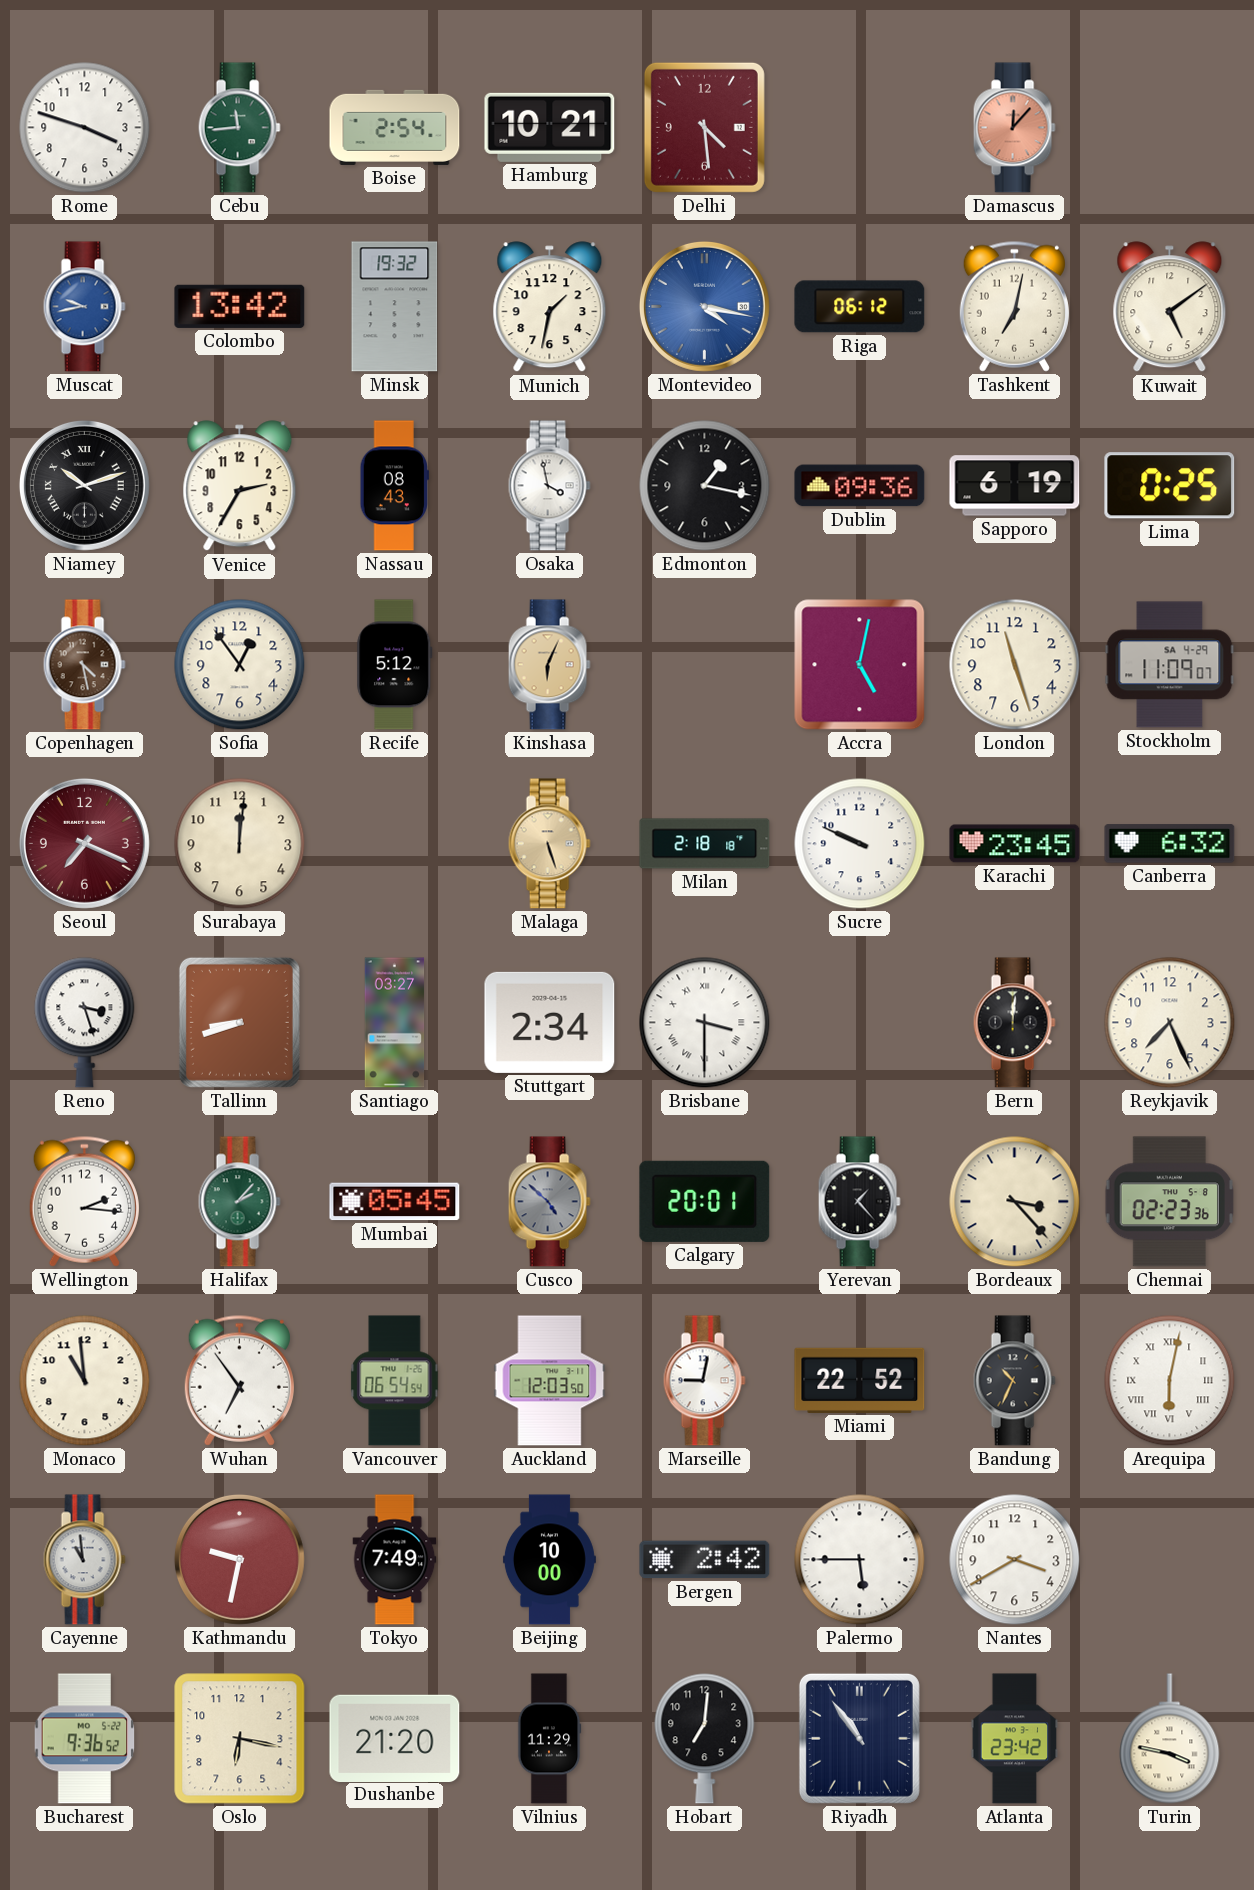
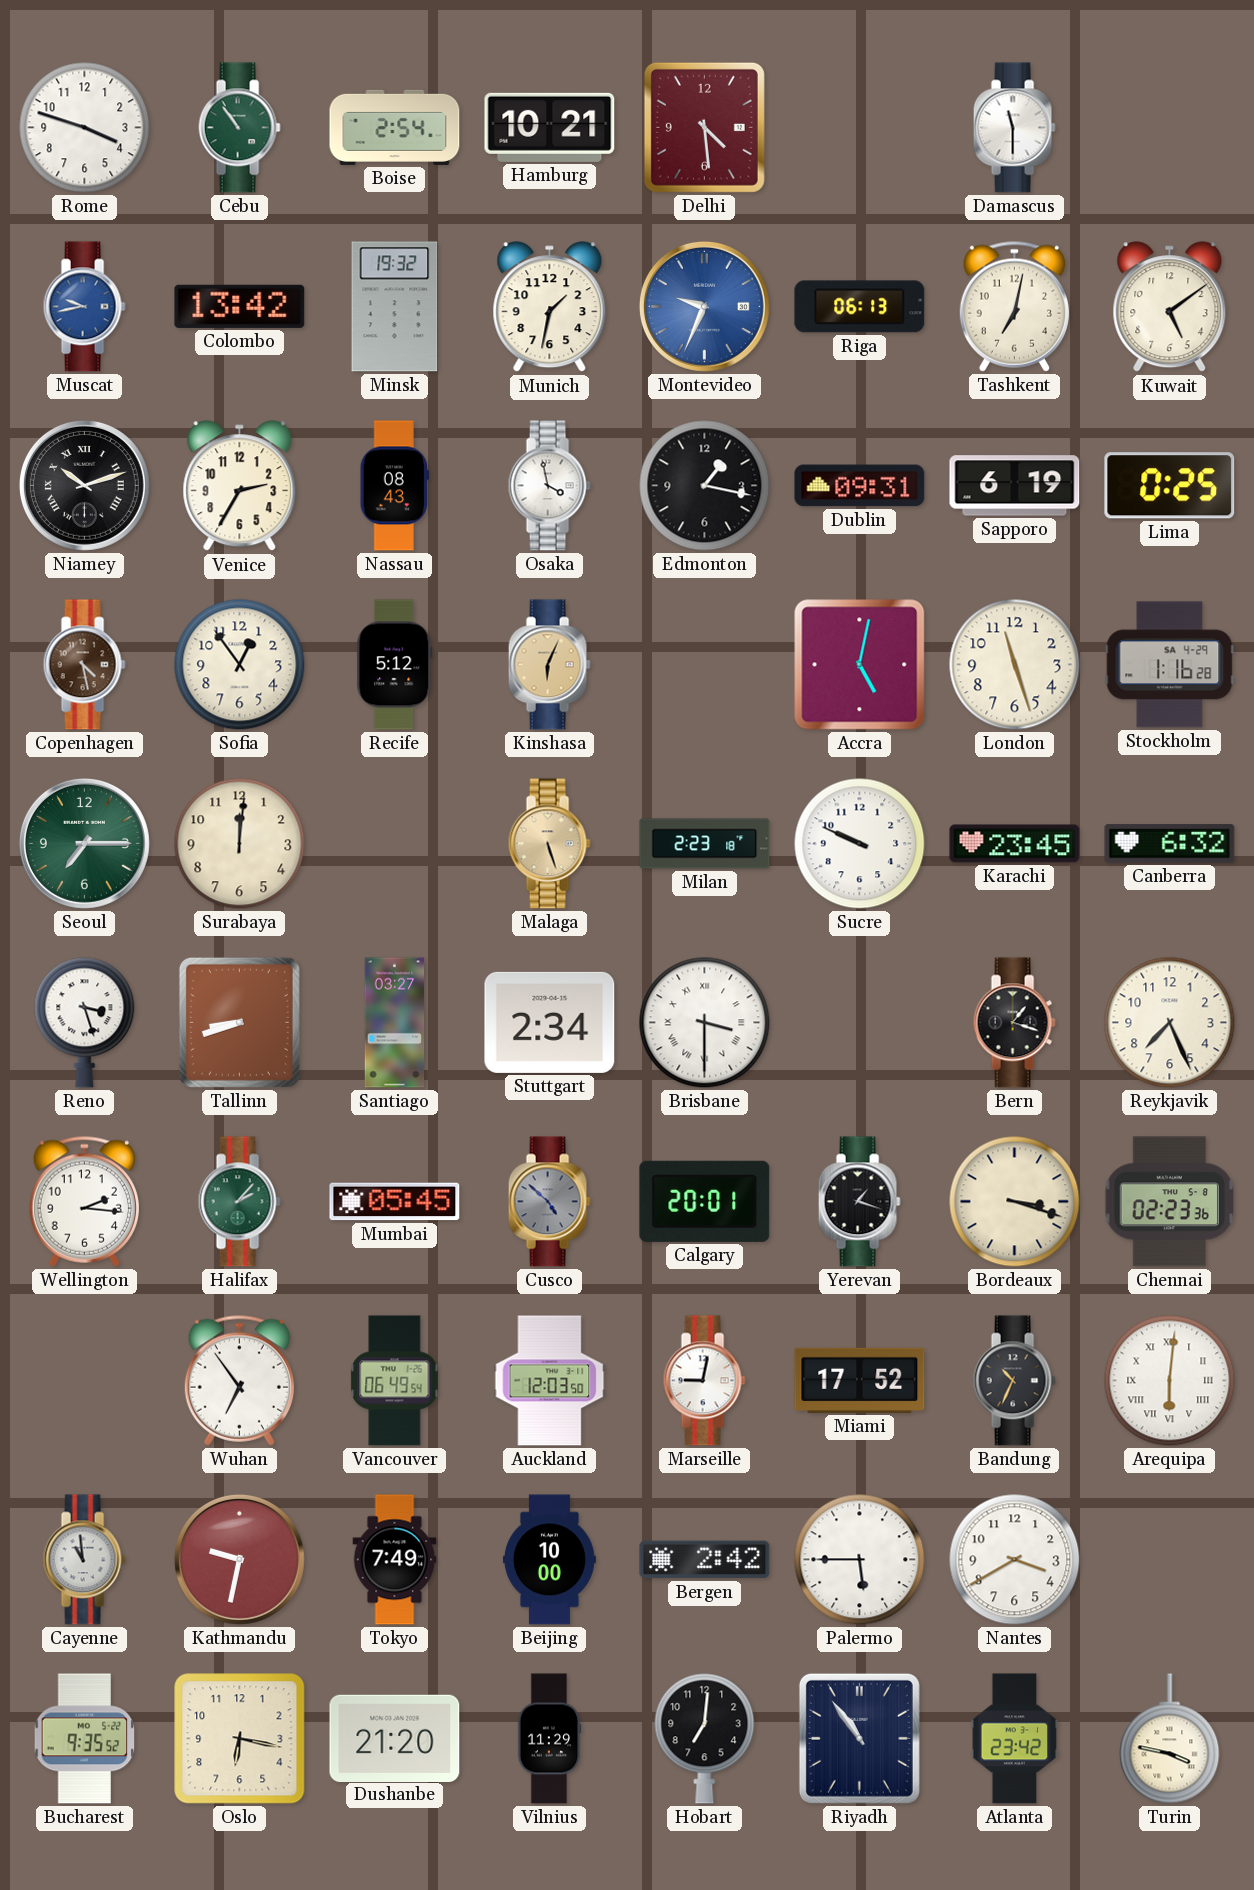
Cebu: 11:44 -> 10:54
Damascus: 12:07 -> 11:30
Damascus dial: salmon -> white
Montevideo: 4:17 -> 9:34
Riga: 06:12 -> 06:13
Dublin: 09:36 -> 09:31
Stockholm: 11:09 -> 1:16
Seoul: 7:19 -> 7:15
Seoul dial: burgundy -> green
Milan: 2:18 -> 2:23
Bern: 12:01 -> 1:18
Yerevan: 1:23 -> 1:18
Bordeaux: 3:23 -> 3:18
Monaco: 10:59 -> none
Vancouver: 06:54 -> 06:49
Miami: 22:52 -> 17:52
Arequipa: 6:02 -> 6:01
Bucharest: 9:36 -> 9:35
